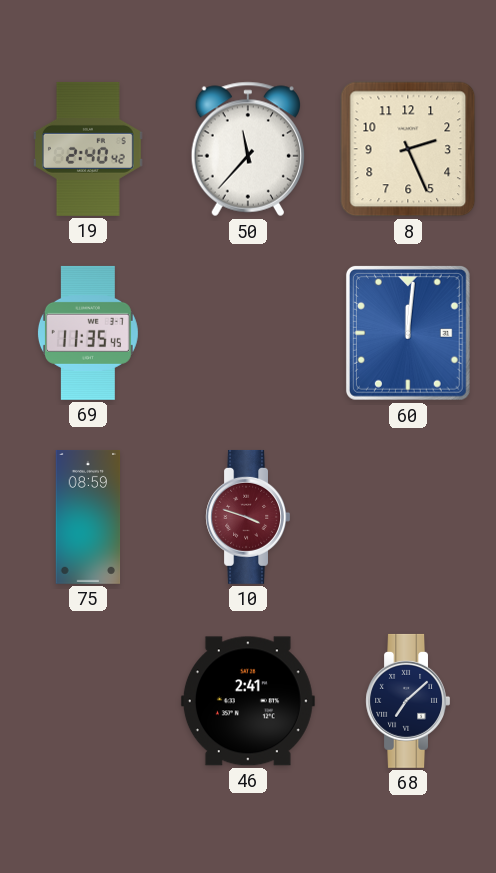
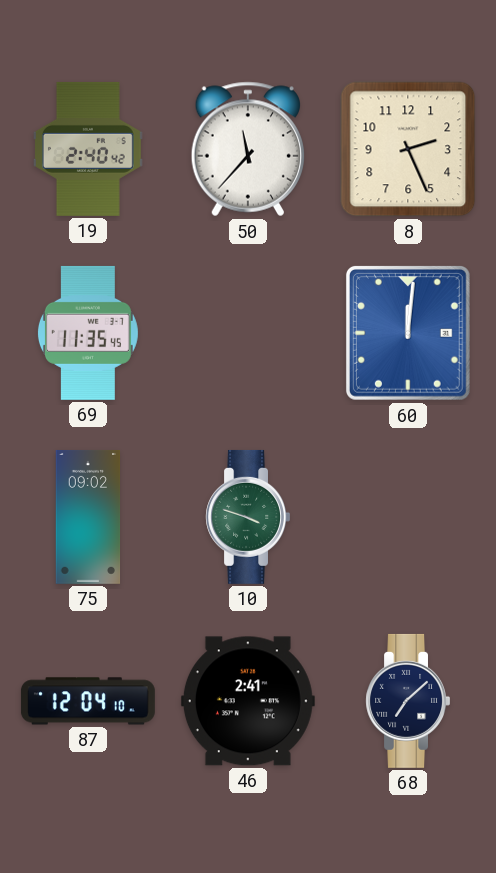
75: 08:59 -> 09:02
10 dial: burgundy -> green
87: none -> 12:04
